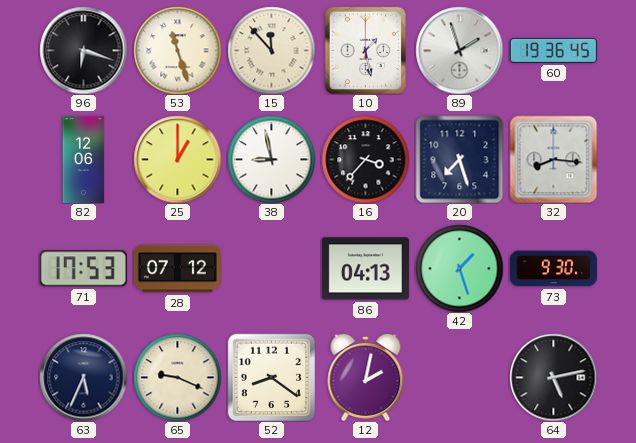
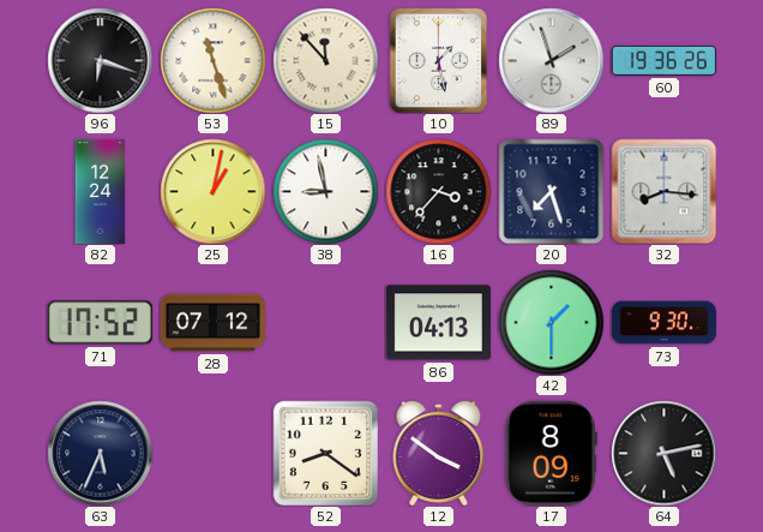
60: 19:36:45 -> 19:36:26
82: 12:06 -> 12:24
25: 1:00 -> 1:02
71: 17:53 -> 17:52
42: 1:27 -> 1:30
65: 9:19 -> none
12: 2:02 -> 3:51
17: none -> 8:09
